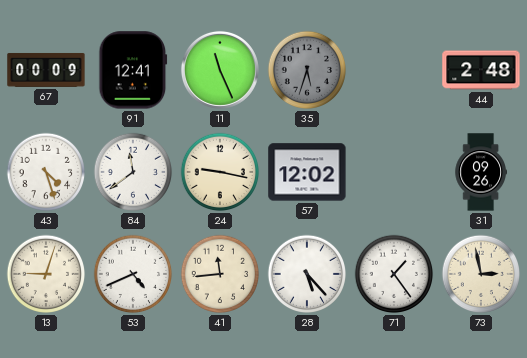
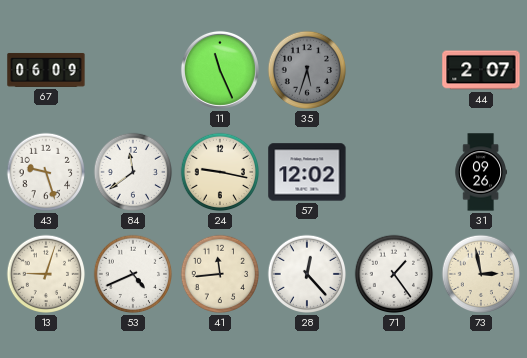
67: 00:09 -> 06:09
91: 12:41 -> none
44: 2:48 -> 2:07
43: 4:27 -> 9:27
28: 5:23 -> 12:23
